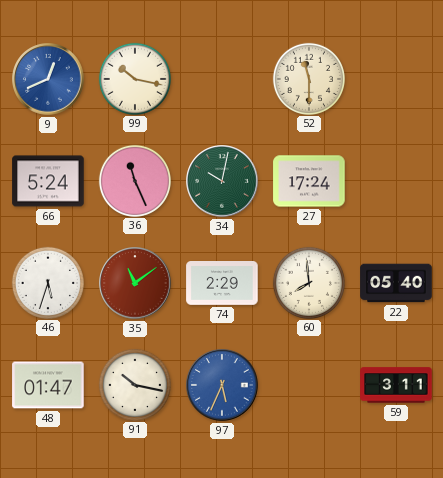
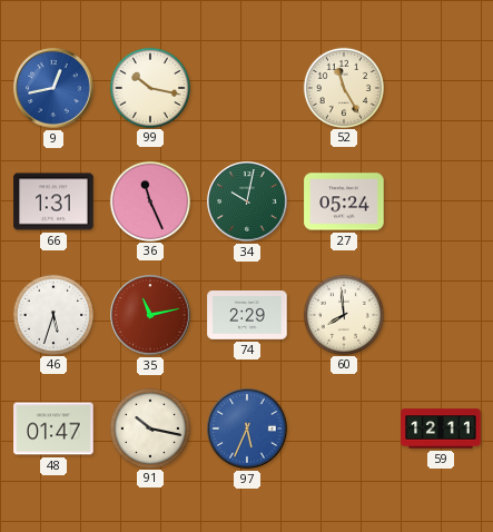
9: 12:41 -> 12:43
52: 11:30 -> 11:25
66: 5:24 -> 1:31
27: 17:24 -> 05:24
35: 11:09 -> 11:13
22: 05:40 -> none
59: 3:11 -> 12:11
